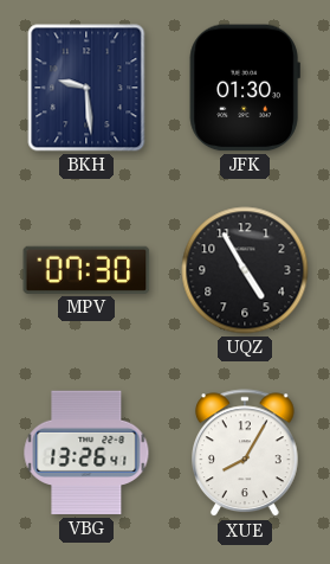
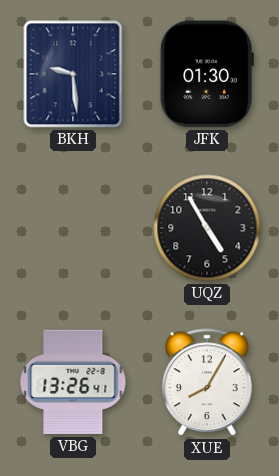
MPV: 07:30 -> none
